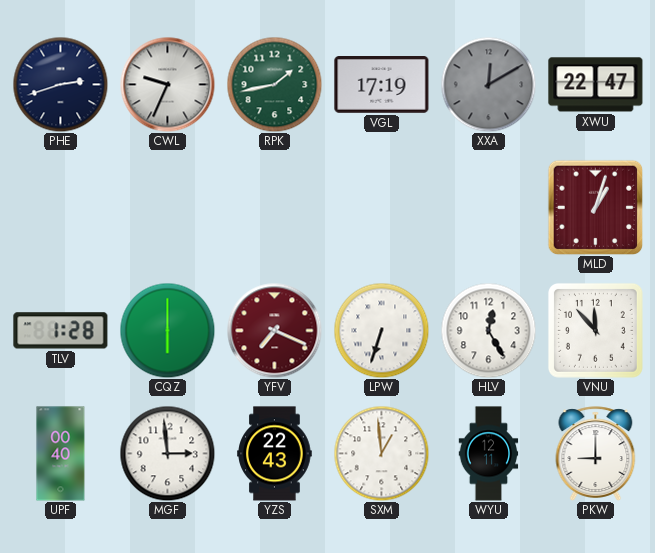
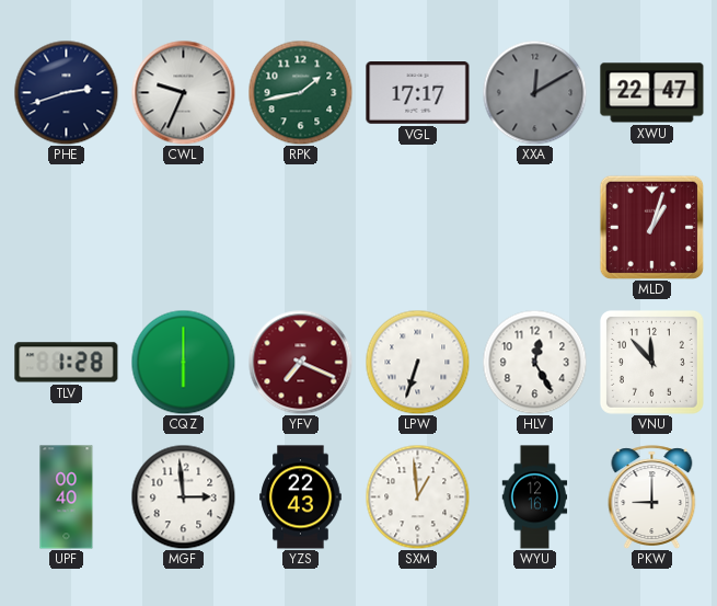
VGL: 17:19 -> 17:17
WYU: 12:11 -> 12:16
